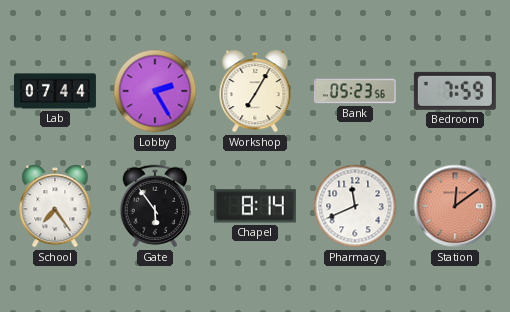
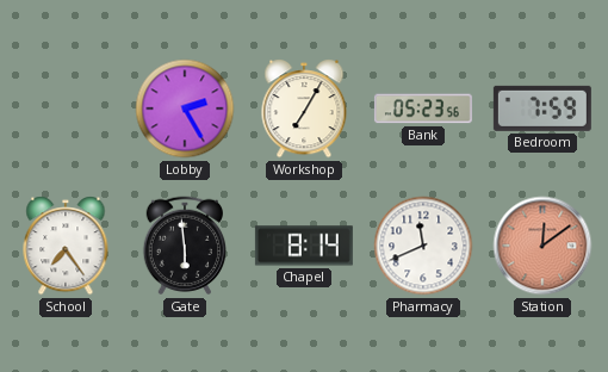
Lab: 07:44 -> none
Gate: 5:54 -> 5:59
